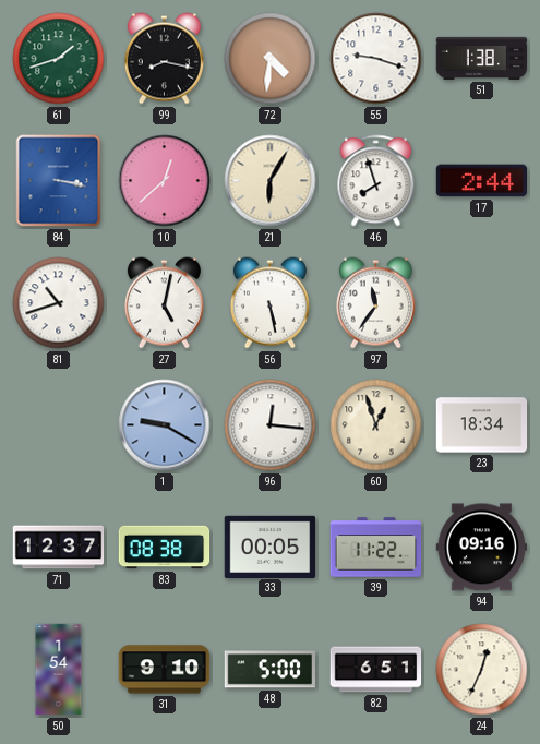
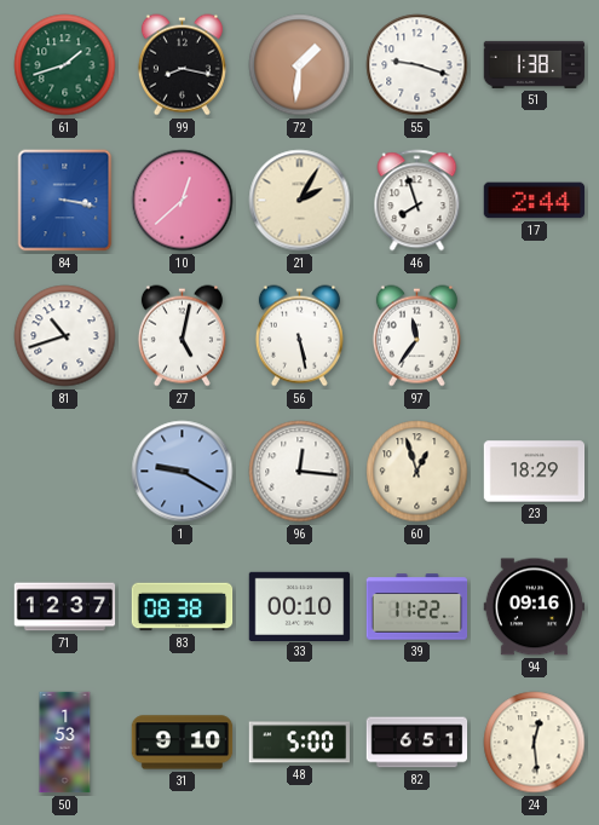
72: 4:31 -> 1:31
21: 6:05 -> 2:05
23: 18:34 -> 18:29
33: 00:05 -> 00:10
50: 1:54 -> 1:53
24: 12:34 -> 12:29
